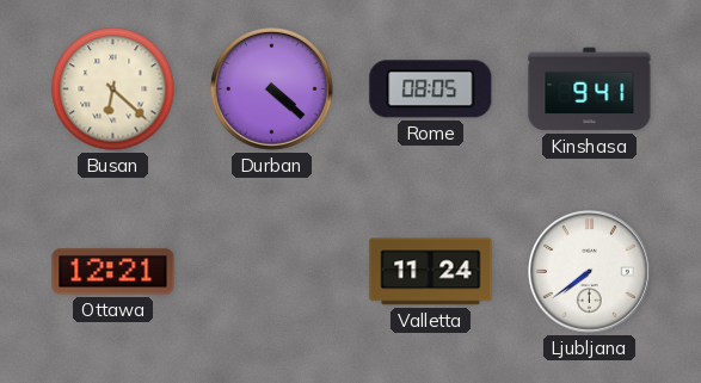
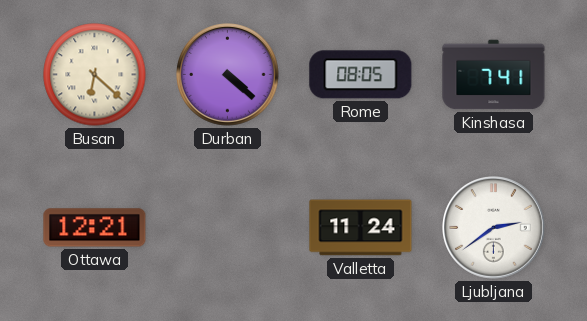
Kinshasa: 9:41 -> 7:41
Ljubljana: 7:39 -> 2:39
